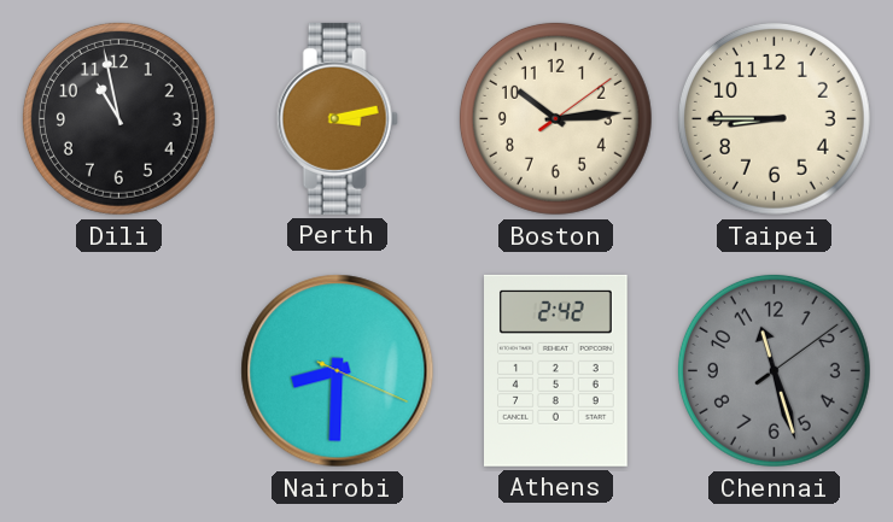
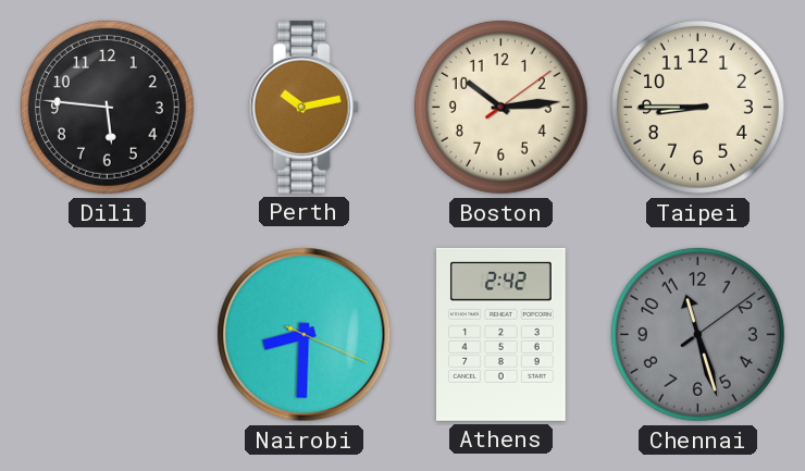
Dili: 10:58 -> 5:46
Perth: 3:13 -> 10:13
